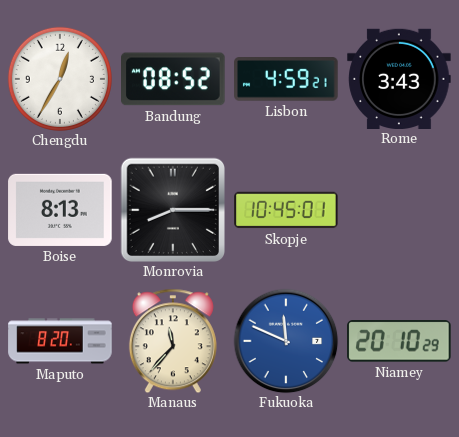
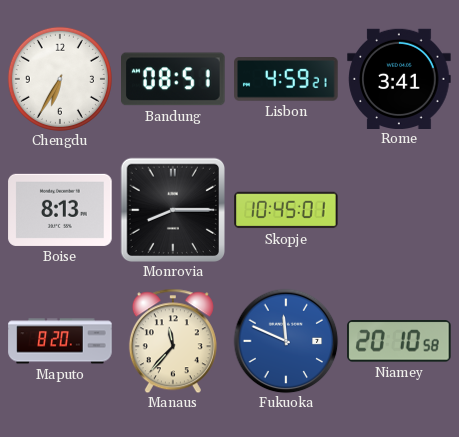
Chengdu: 12:35 -> 6:35
Bandung: 08:52 -> 08:51
Rome: 3:43 -> 3:41
Niamey: 20:10:29 -> 20:10:58
